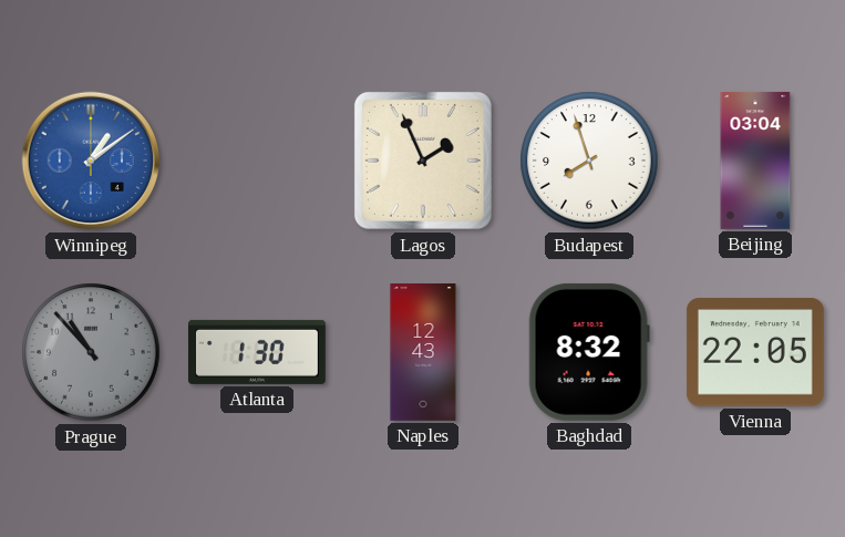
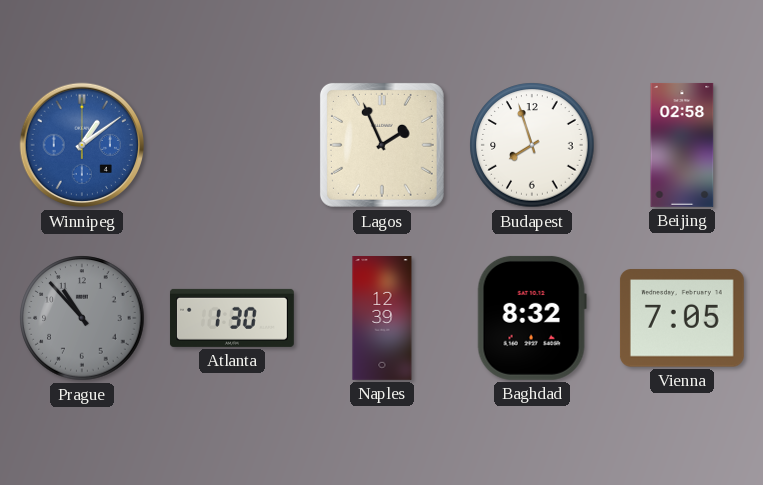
Beijing: 03:04 -> 02:58
Naples: 12:43 -> 12:39
Vienna: 22:05 -> 7:05
